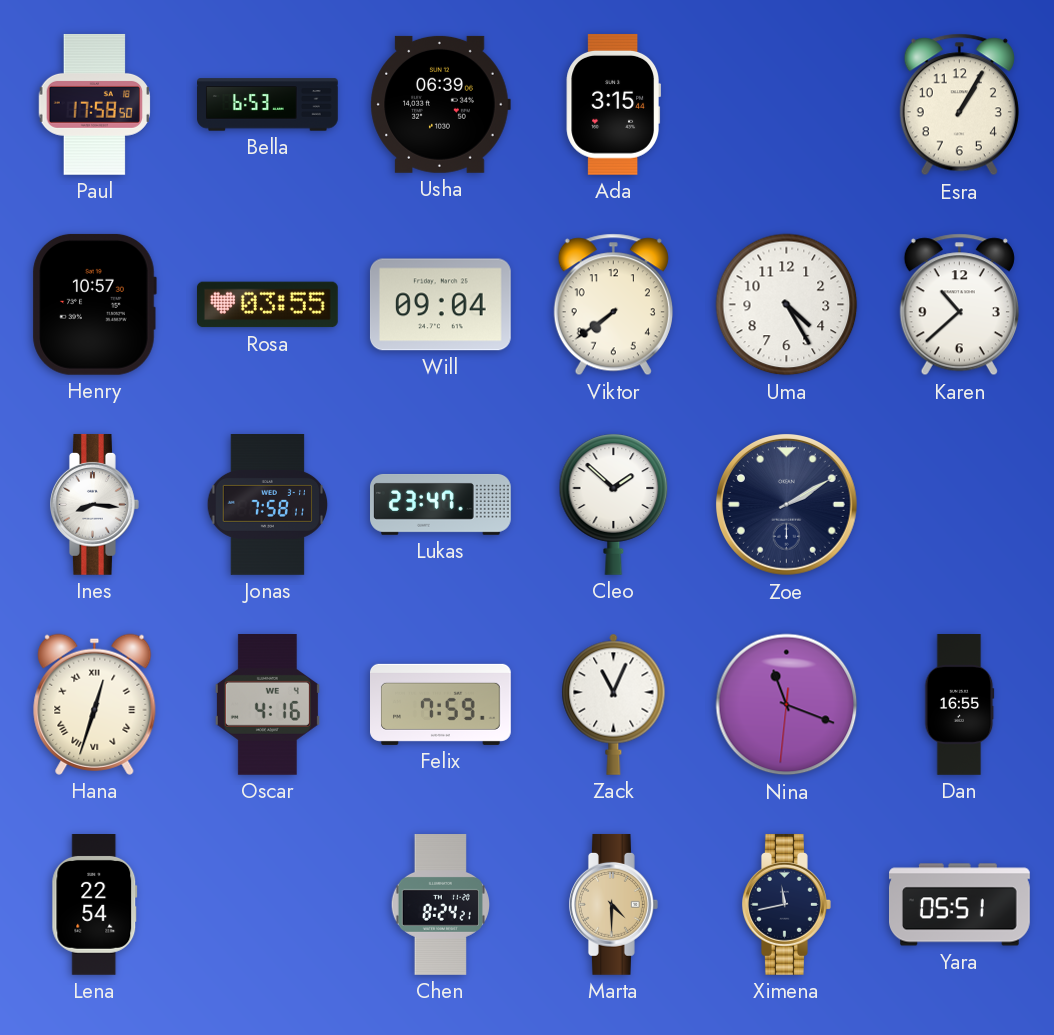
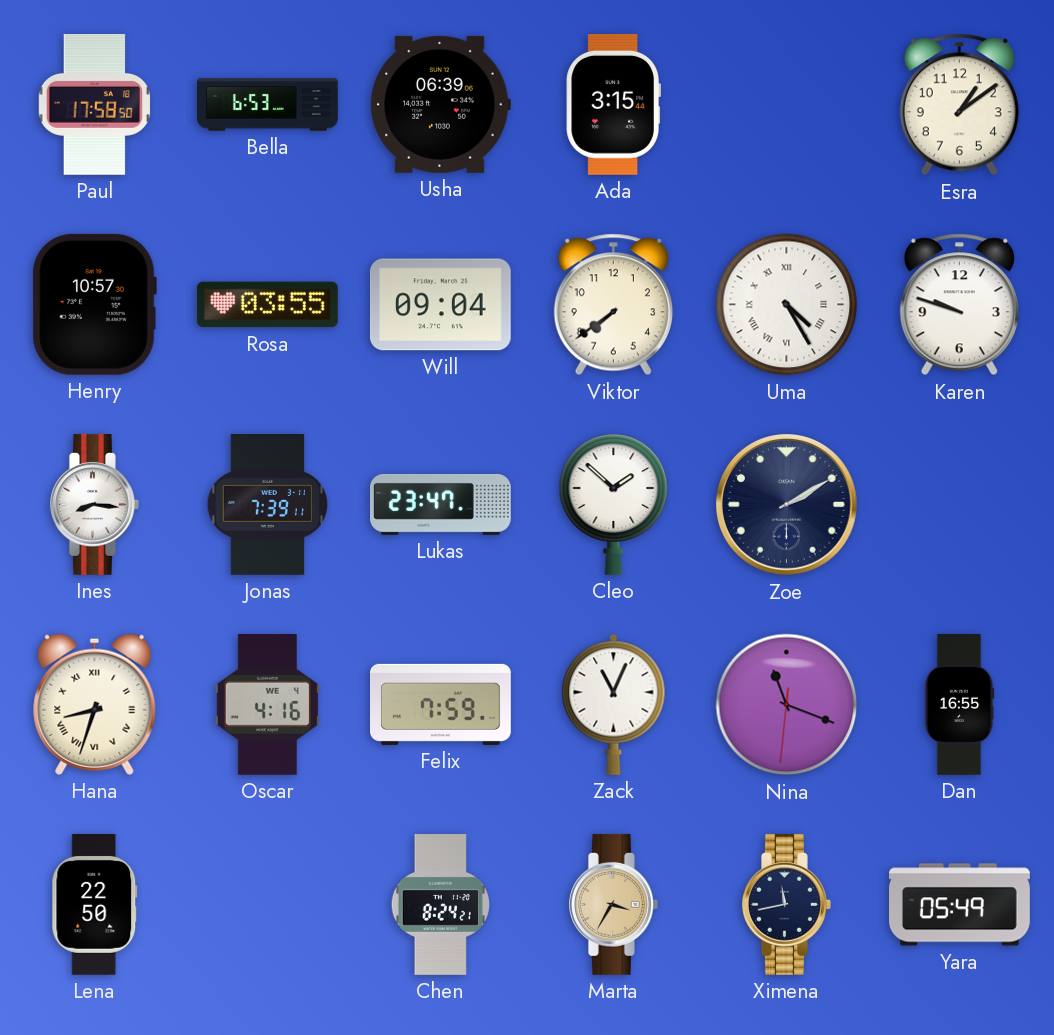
Esra: 1:05 -> 1:09
Uma numerals: Arabic -> Roman
Karen: 10:38 -> 9:48
Jonas: 7:58 -> 7:39
Hana: 12:33 -> 8:33
Lena: 22:54 -> 22:50
Marta: 4:30 -> 3:35
Yara: 05:51 -> 05:49
